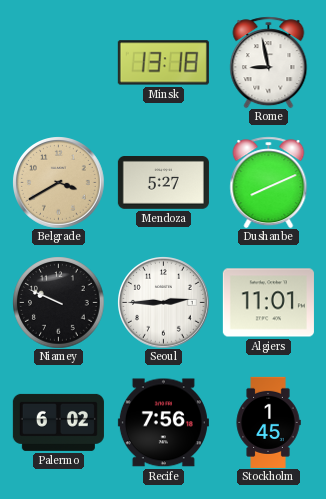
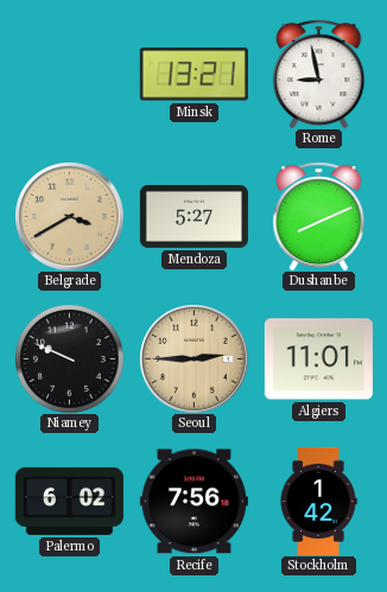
Minsk: 13:18 -> 13:21
Seoul dial: white -> champagne
Stockholm: 1:45 -> 1:42
